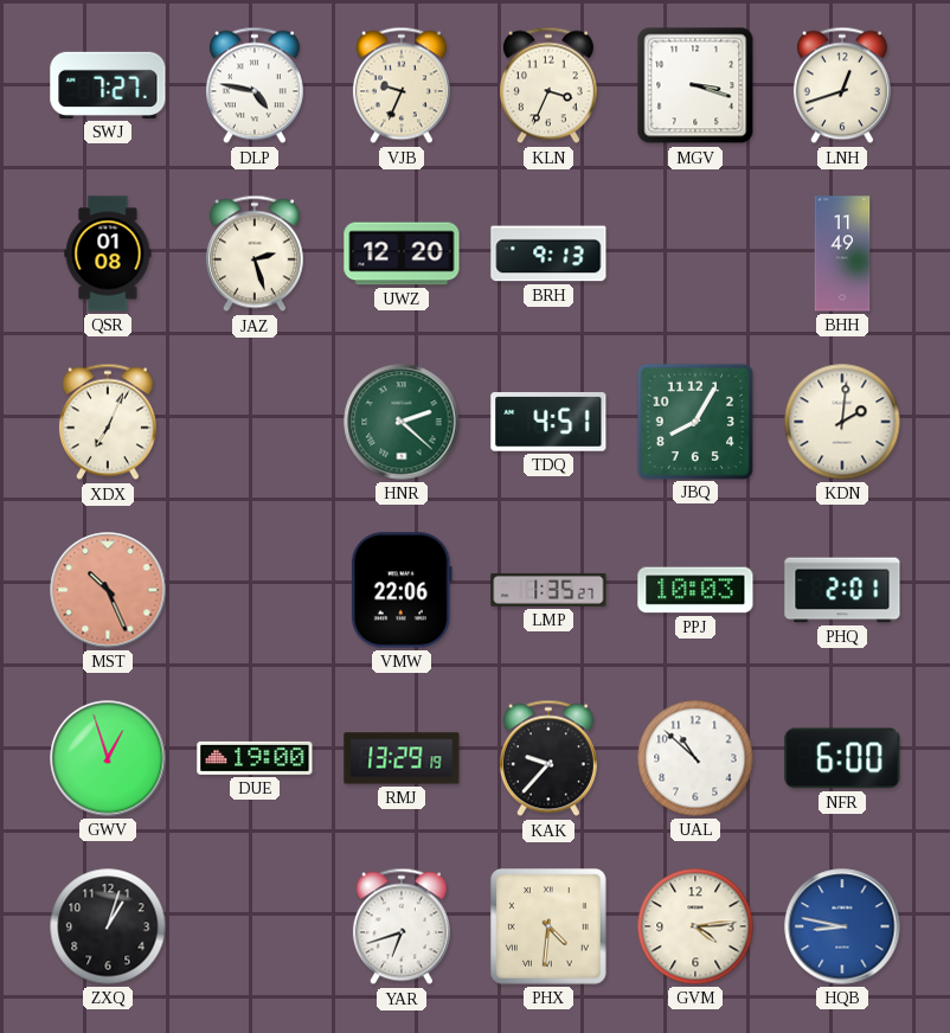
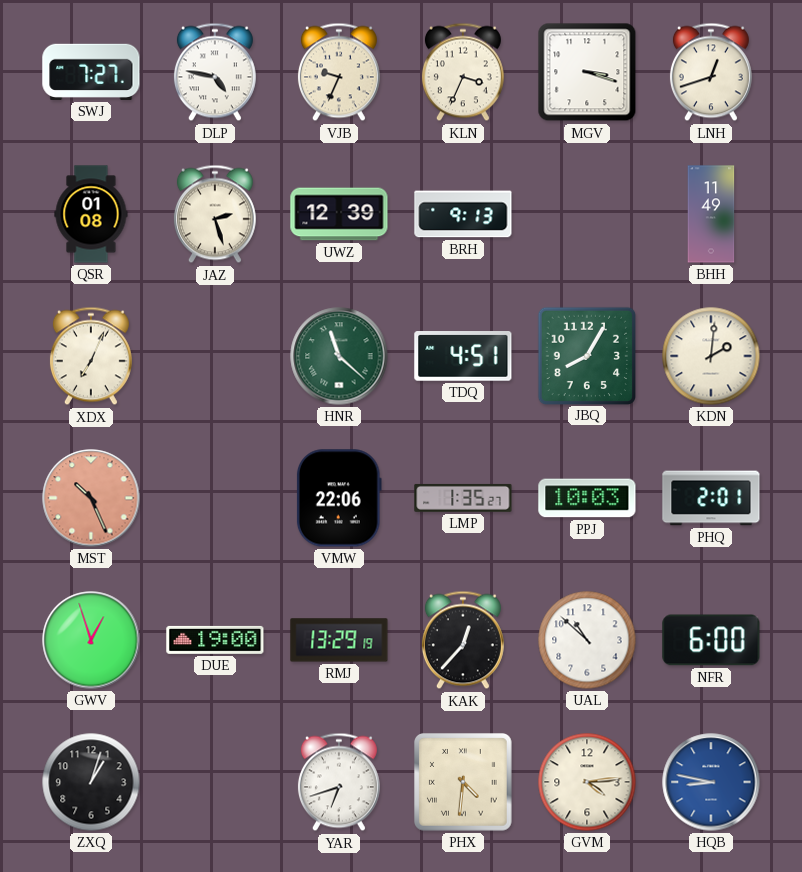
UWZ: 12:20 -> 12:39
HNR: 2:22 -> 11:22
KAK: 9:37 -> 12:37
